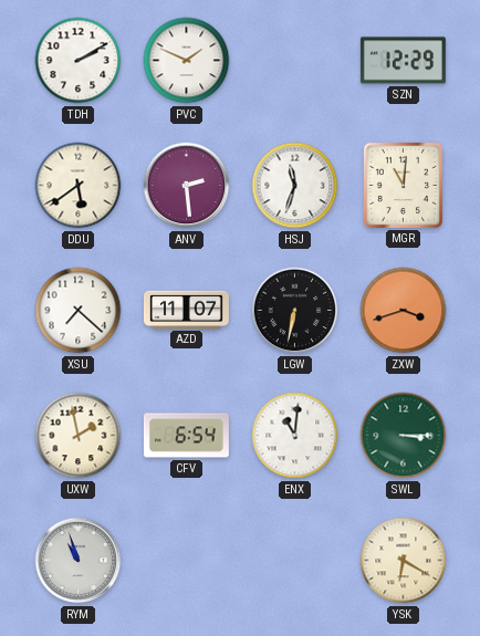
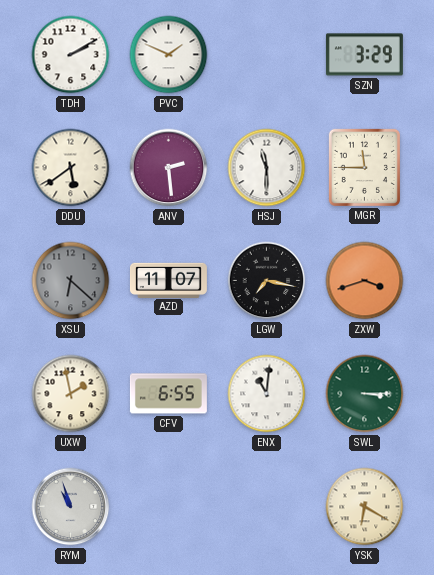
SZN: 12:29 -> 3:29
HSJ: 11:33 -> 11:30
MGR: 11:01 -> 11:45
XSU: 7:22 -> 6:22
XSU dial: white -> grey
LGW: 6:32 -> 7:17
CFV: 6:54 -> 6:55
